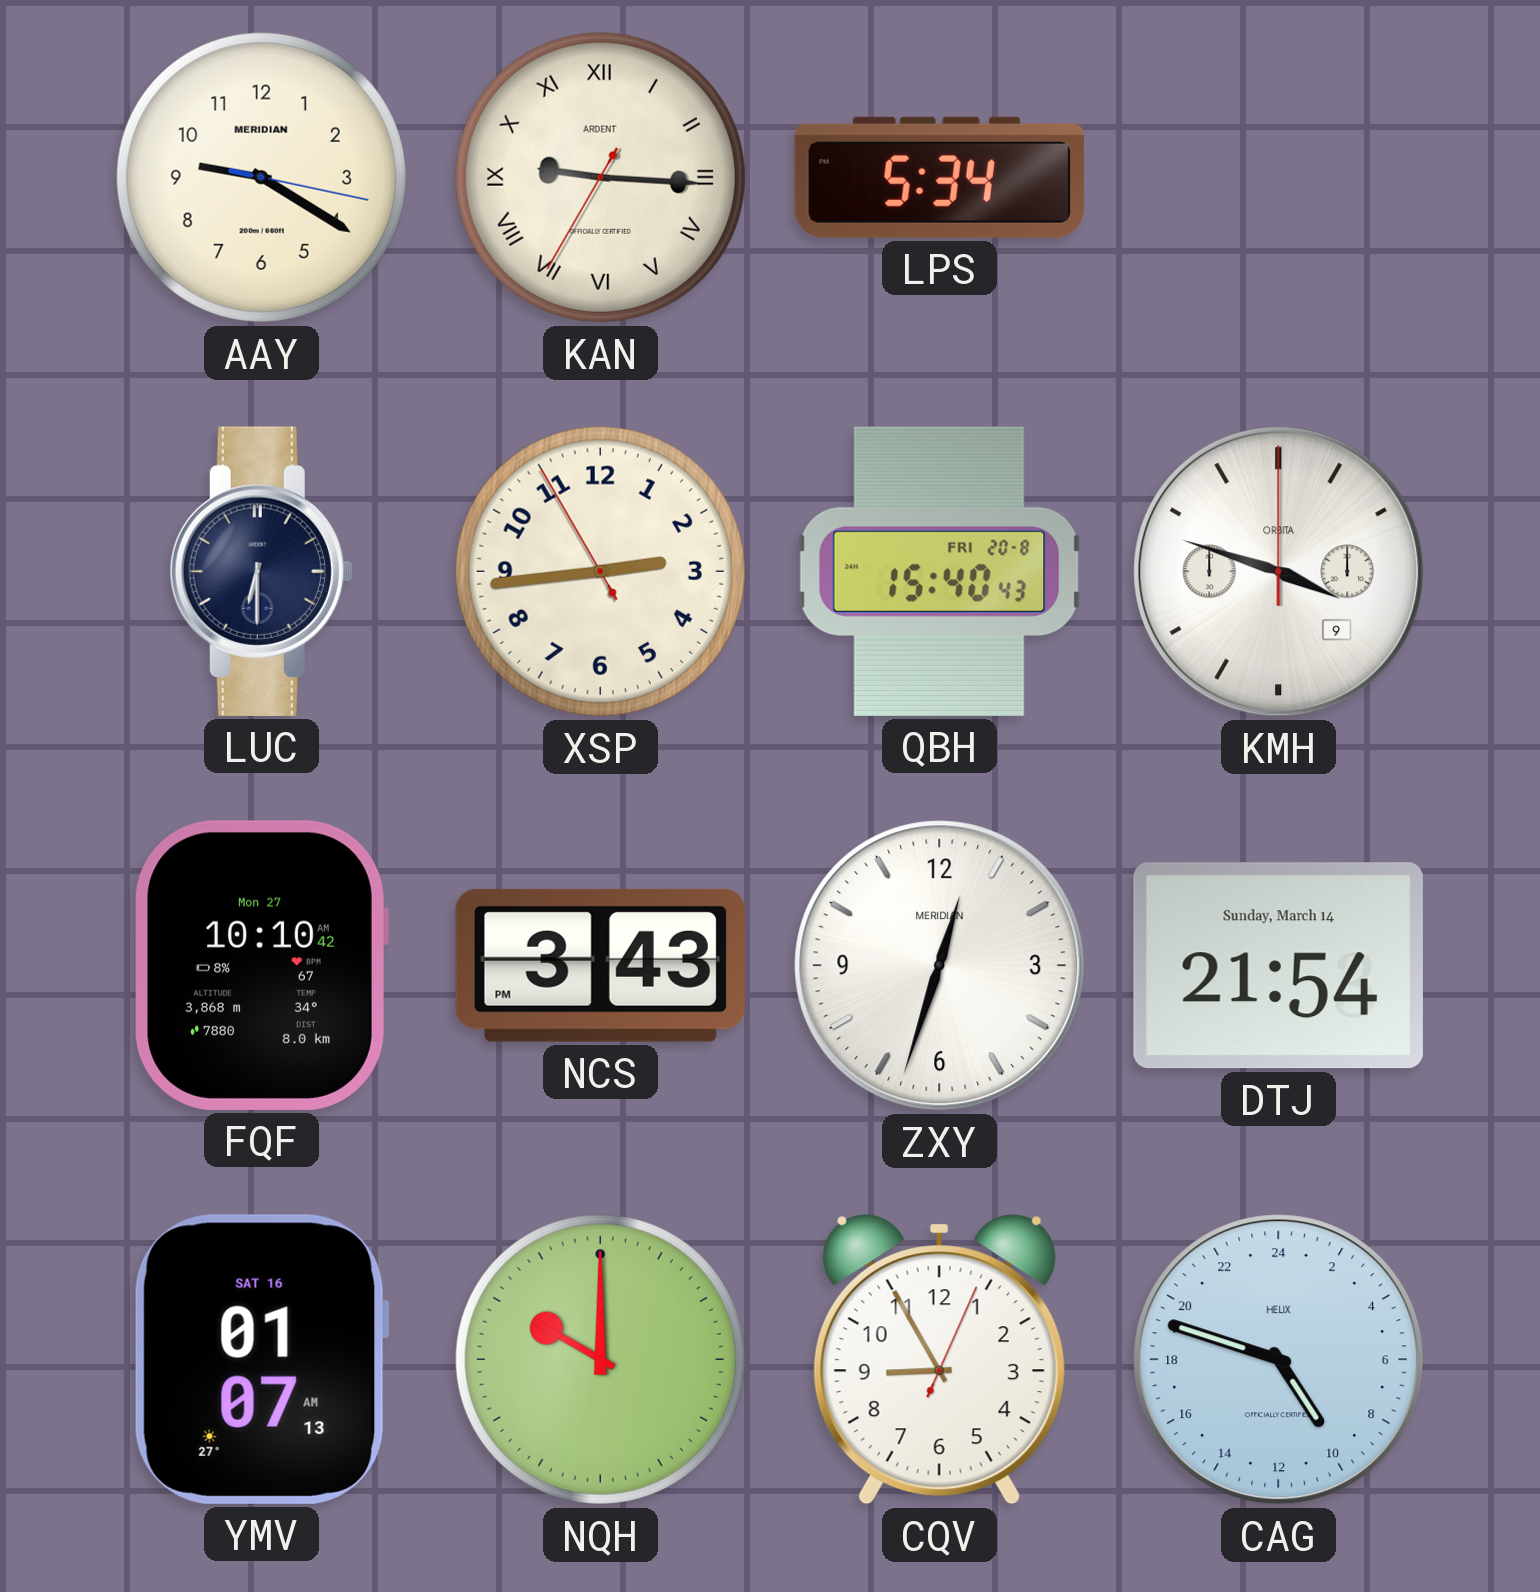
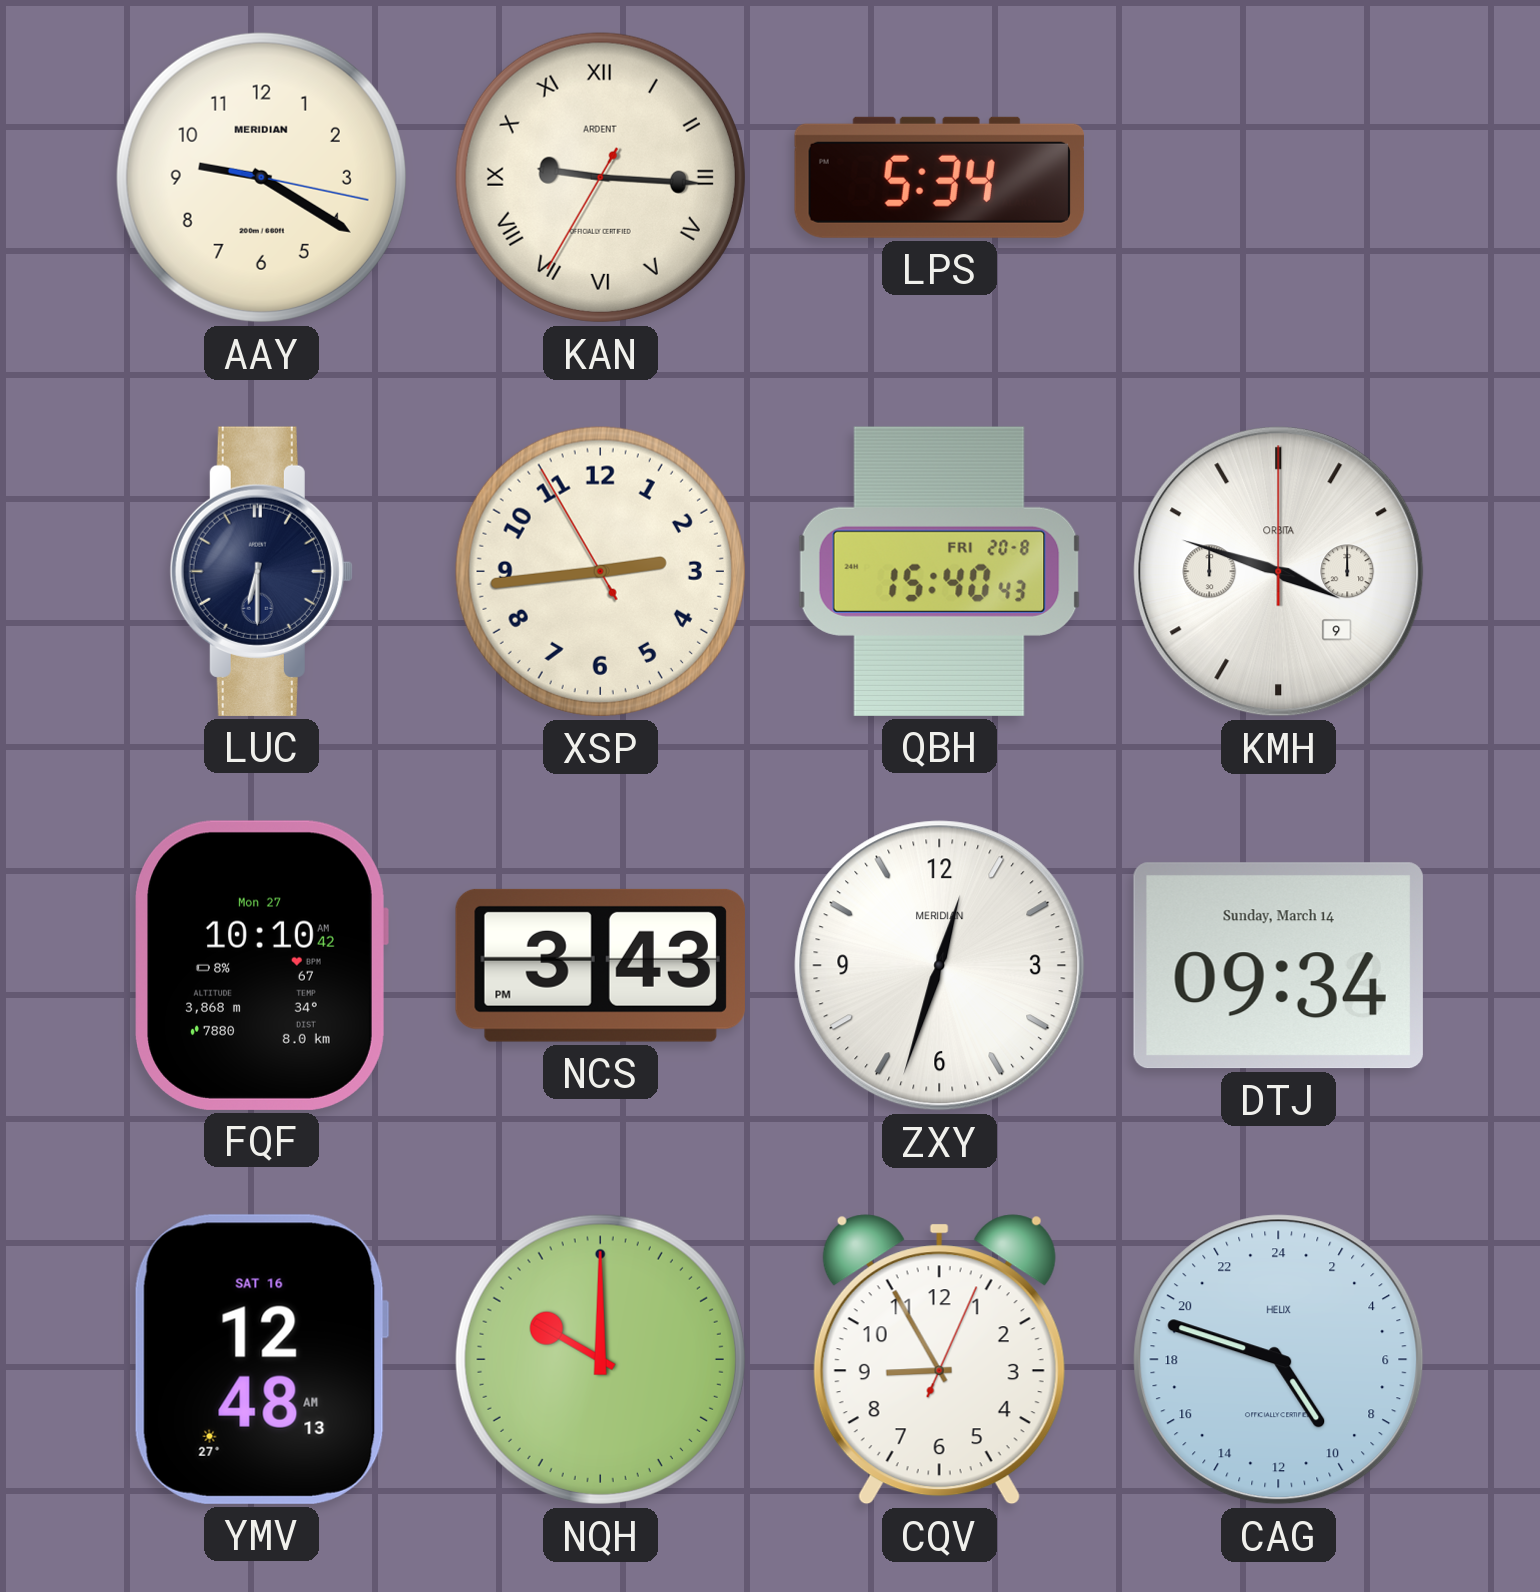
DTJ: 21:54 -> 09:34
YMV: 01:07 -> 12:48
